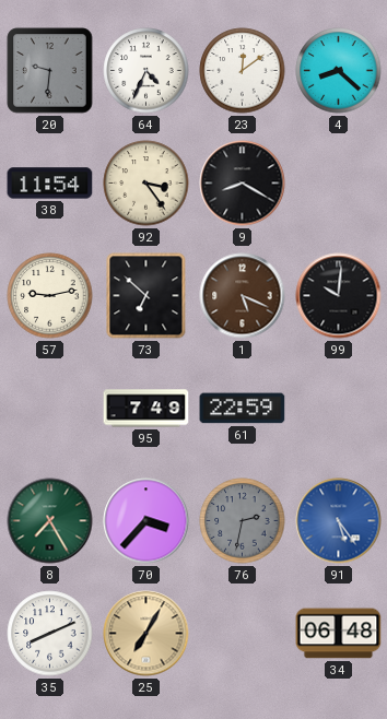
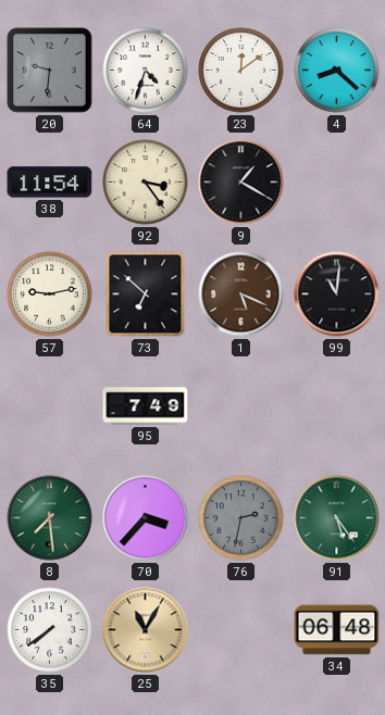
64: 4:34 -> 4:33
9: 8:20 -> 1:20
99: 10:01 -> 11:01
61: 22:59 -> none
8: 7:25 -> 7:29
91 dial: blue -> green
35: 8:11 -> 7:39
25: 7:05 -> 11:05
